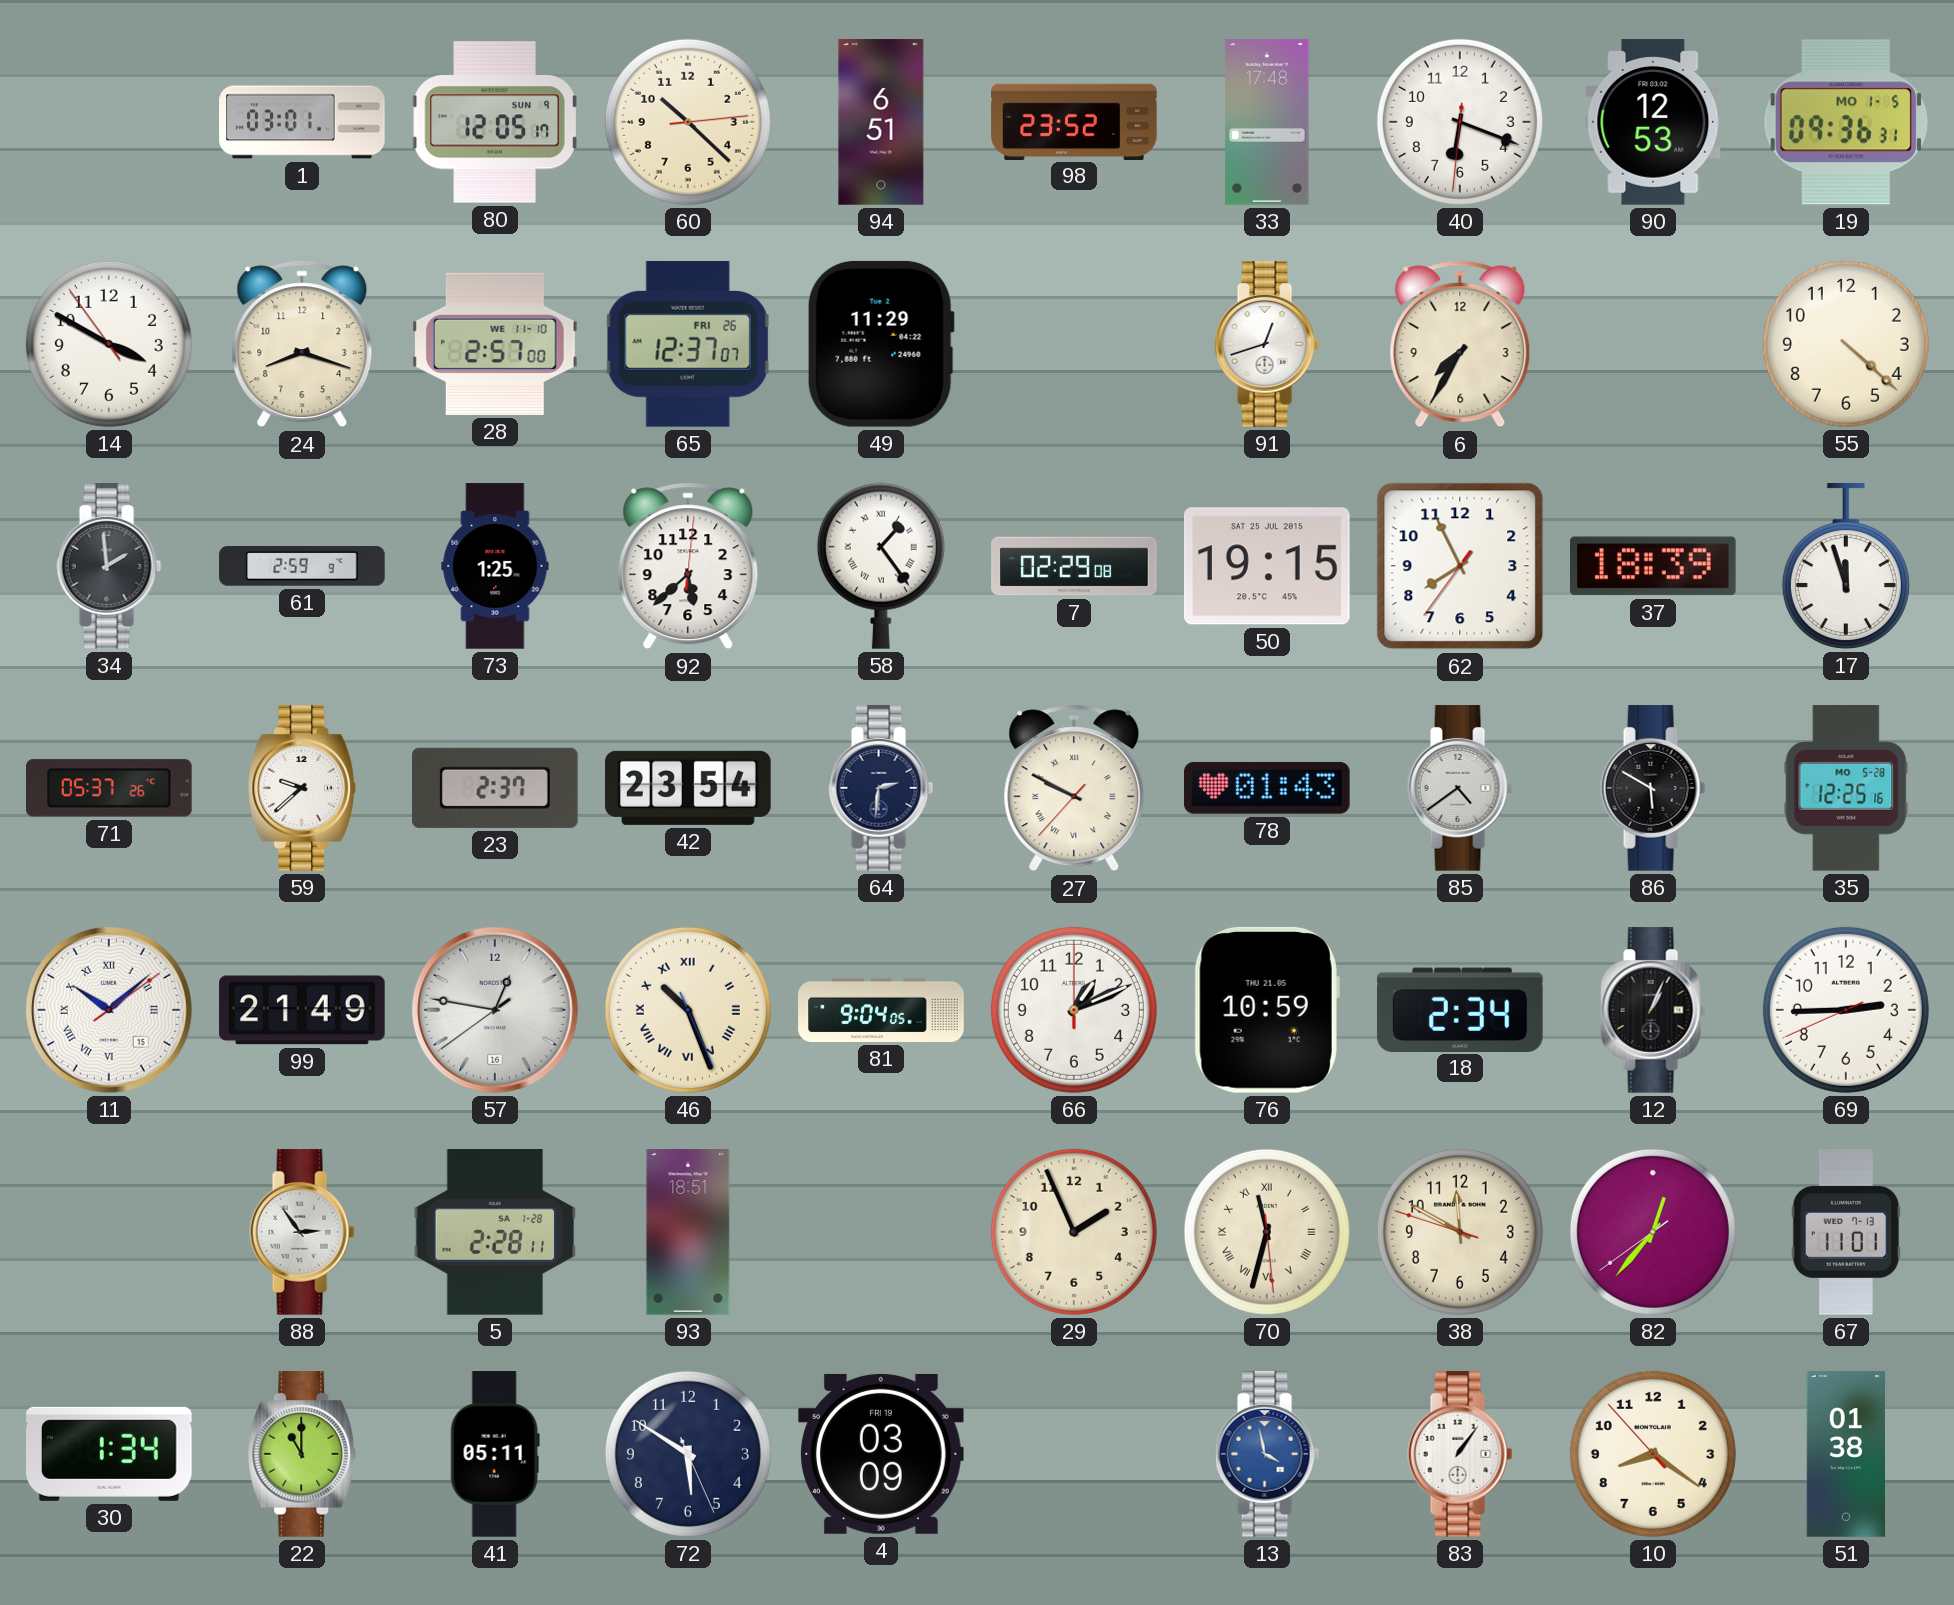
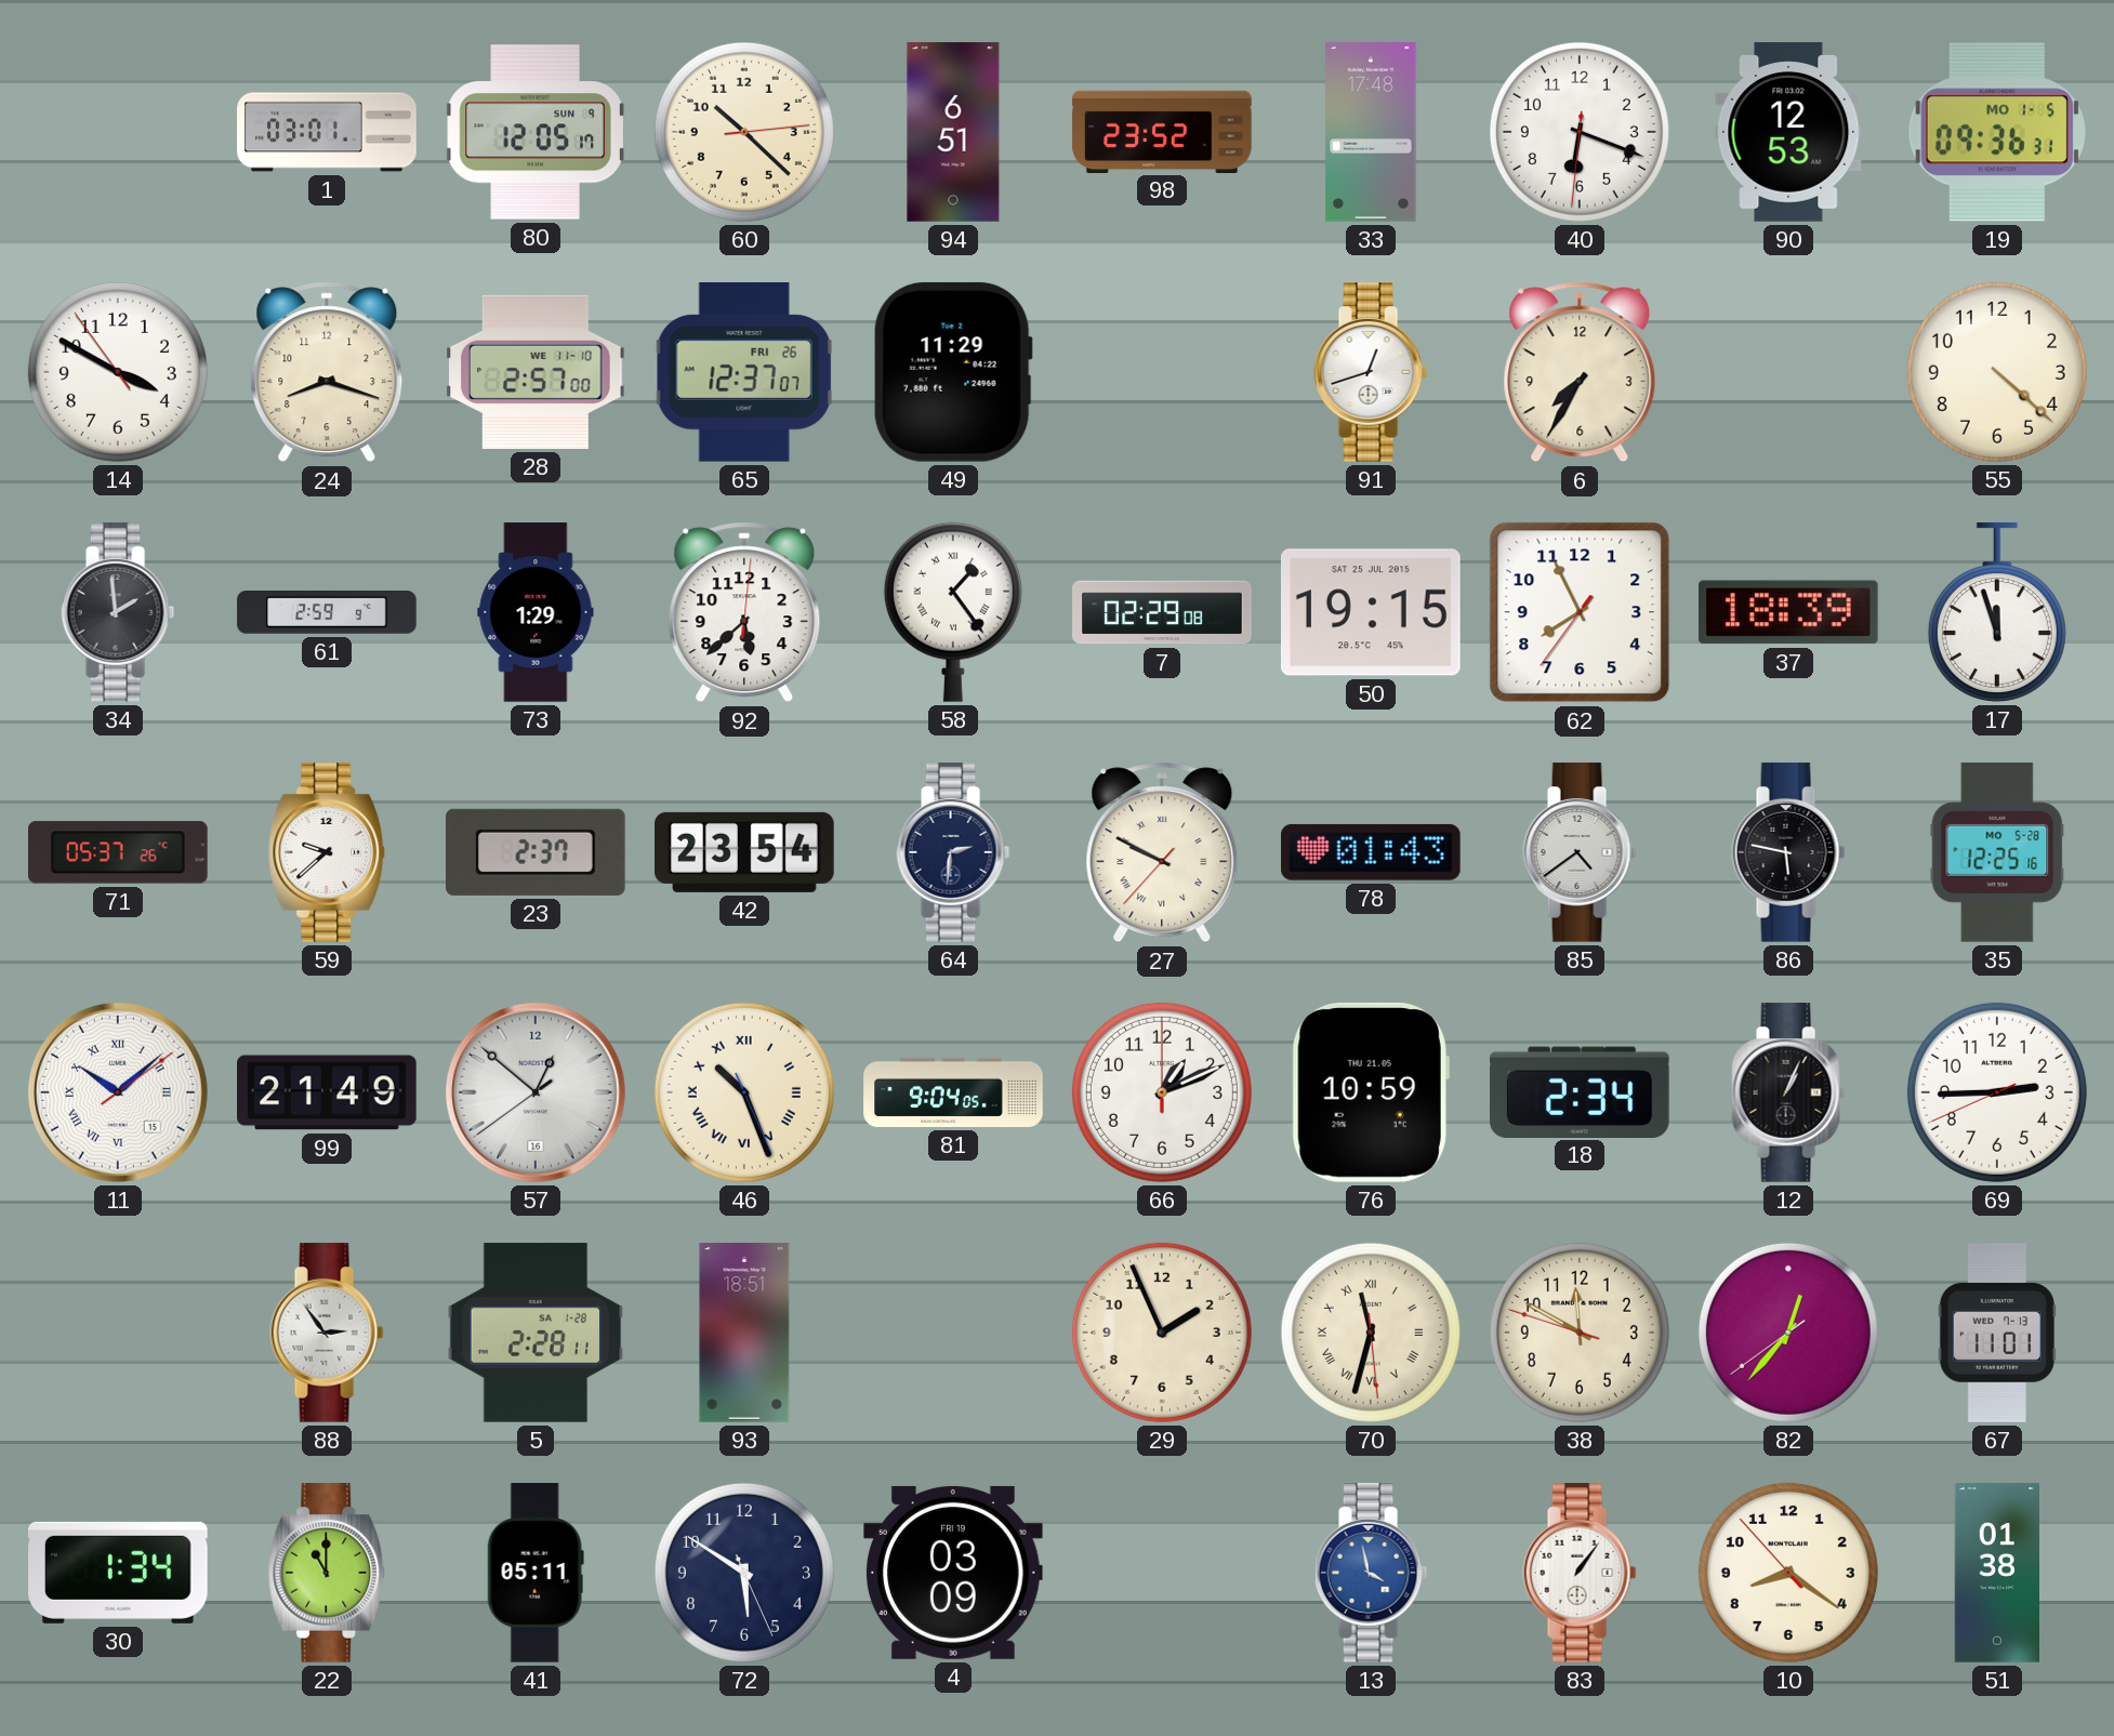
73: 1:25 -> 1:29
86: 5:50 -> 5:47
57: 12:46 -> 12:51
